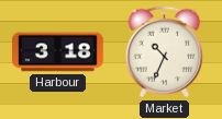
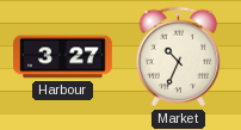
Harbour: 3:18 -> 3:27
